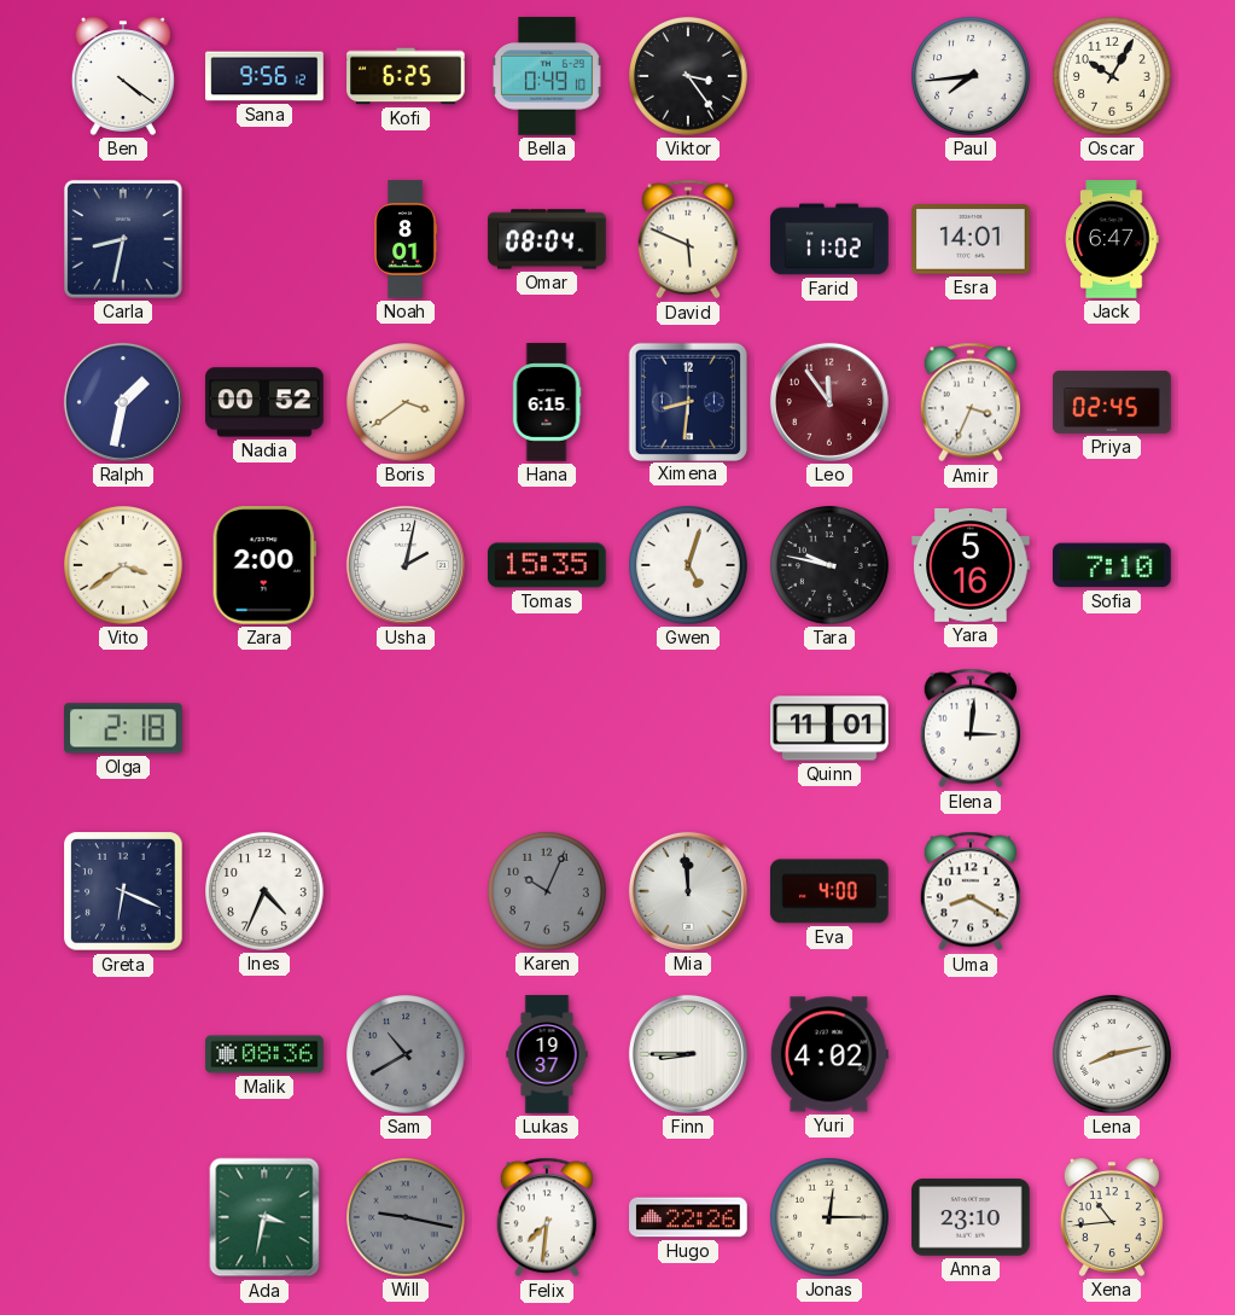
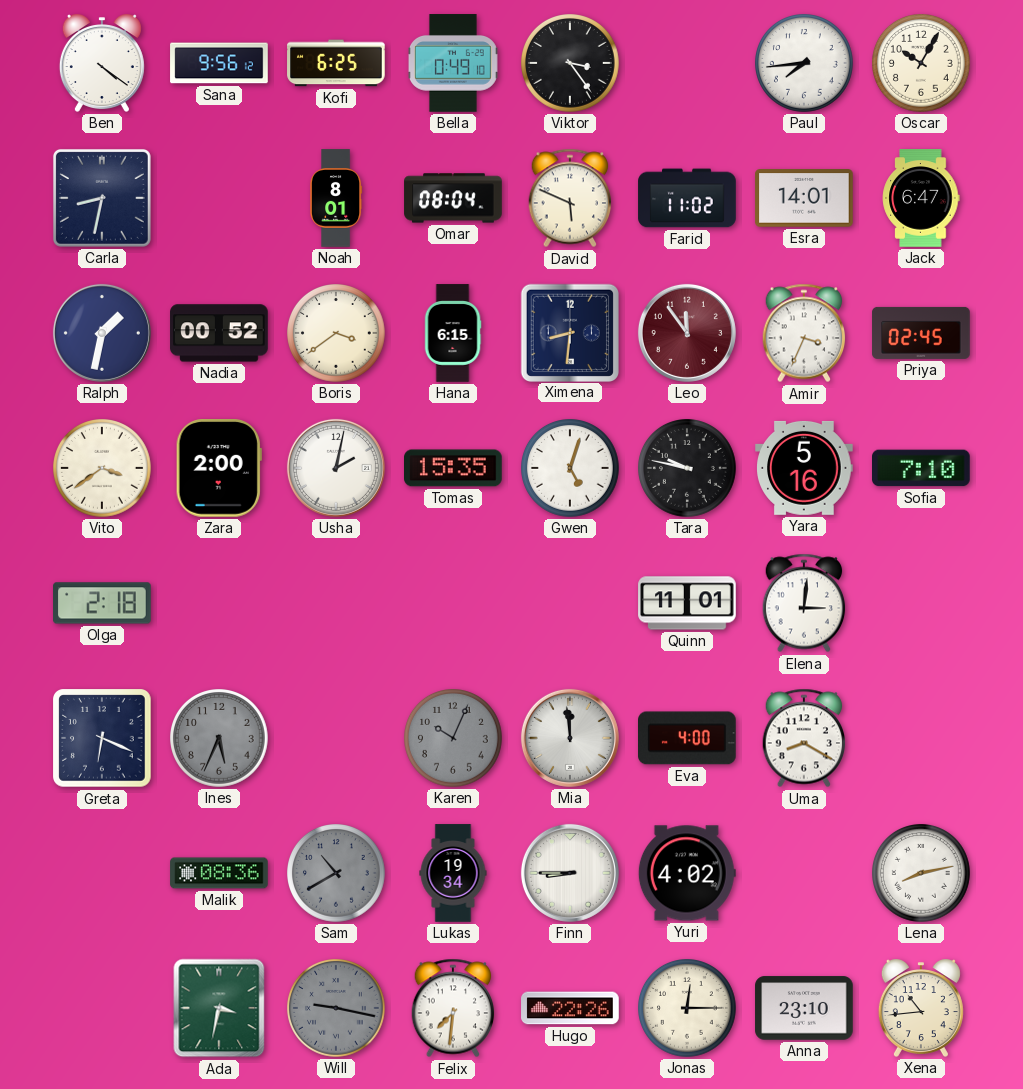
Ines: 4:34 -> 5:34
Ines dial: white -> grey
Lukas: 19:37 -> 19:34
